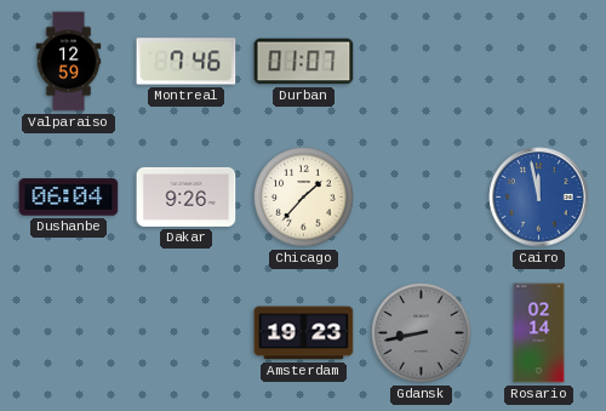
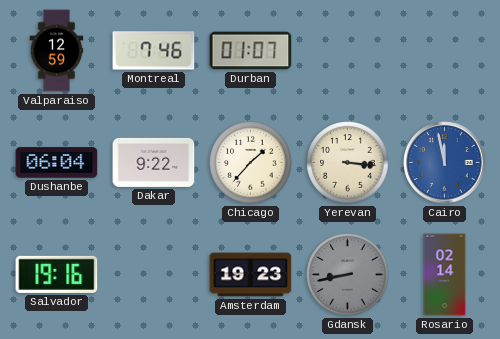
Dakar: 9:26 -> 9:22
Yerevan: none -> 3:16
Salvador: none -> 19:16
